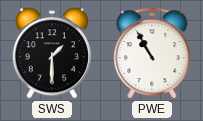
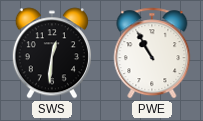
SWS: 1:30 -> 12:31
